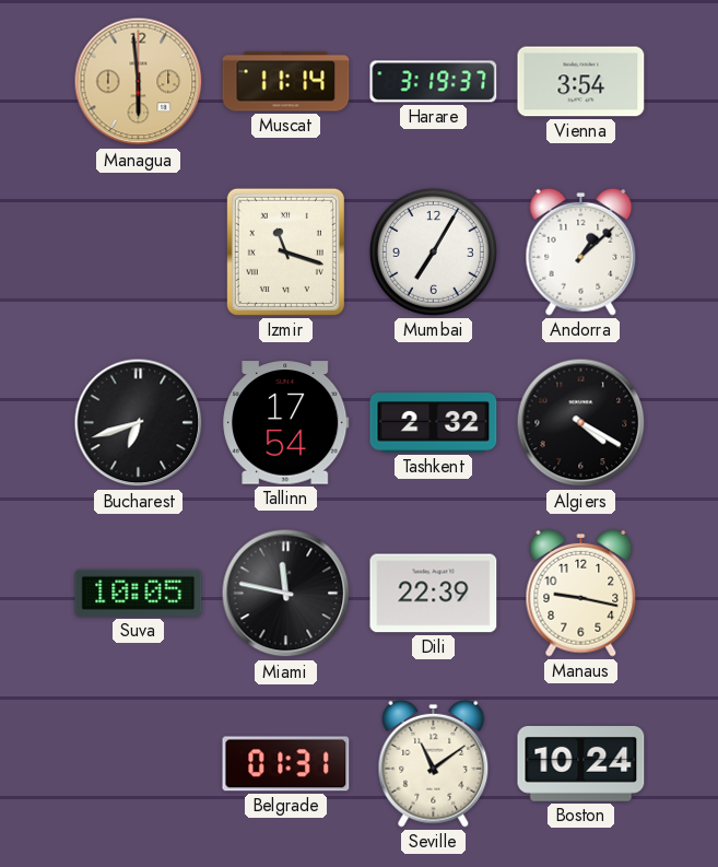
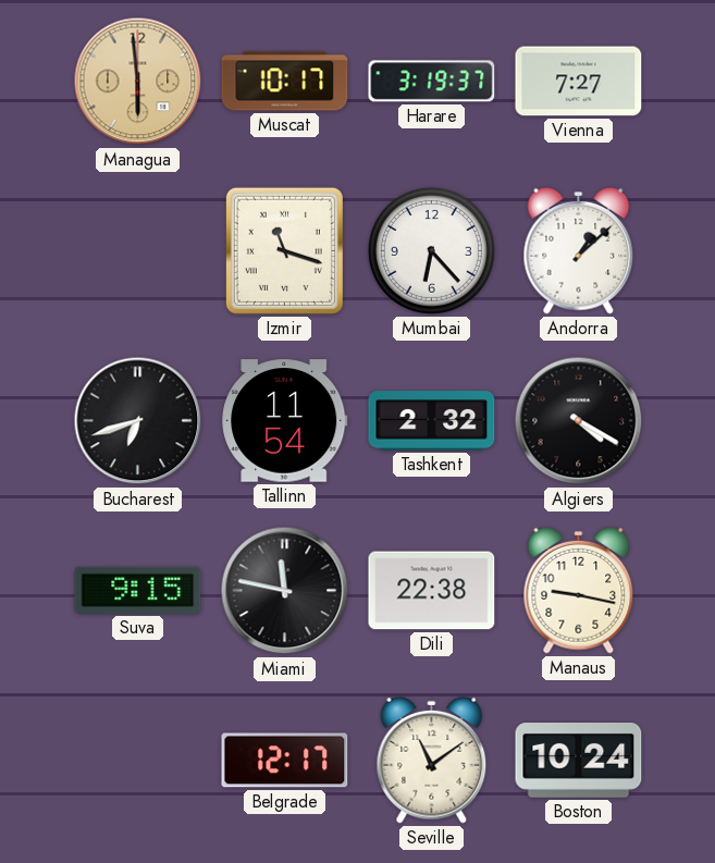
Muscat: 11:14 -> 10:17
Vienna: 3:54 -> 7:27
Mumbai: 7:05 -> 6:23
Tallinn: 17:54 -> 11:54
Suva: 10:05 -> 9:15
Dili: 22:39 -> 22:38
Belgrade: 01:31 -> 12:17
